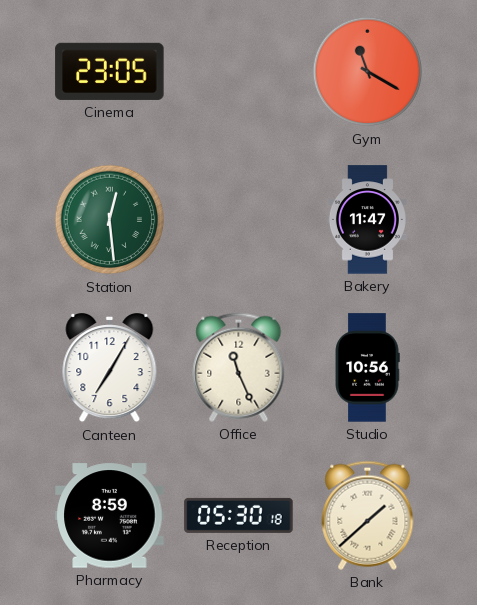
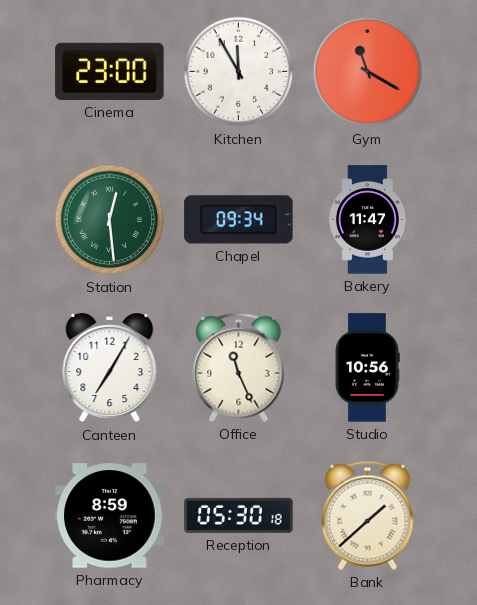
Cinema: 23:05 -> 23:00
Kitchen: none -> 11:55
Chapel: none -> 09:34
